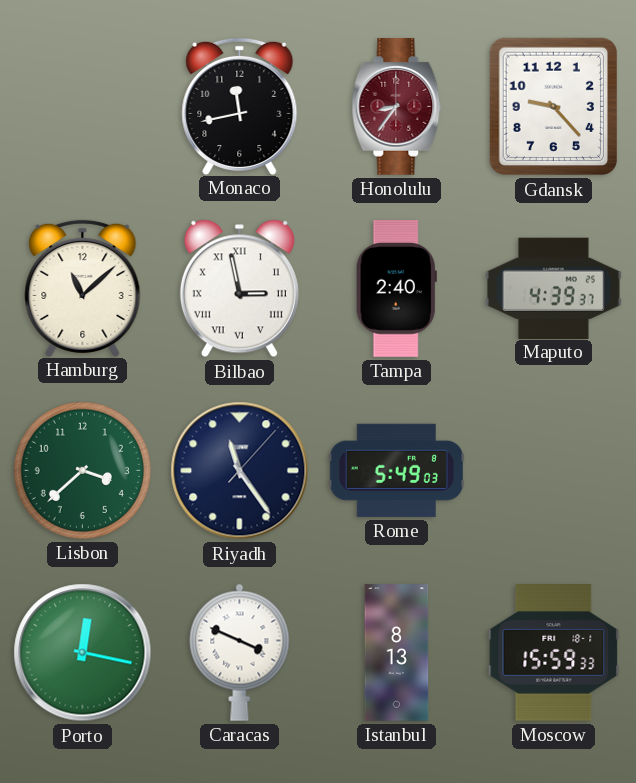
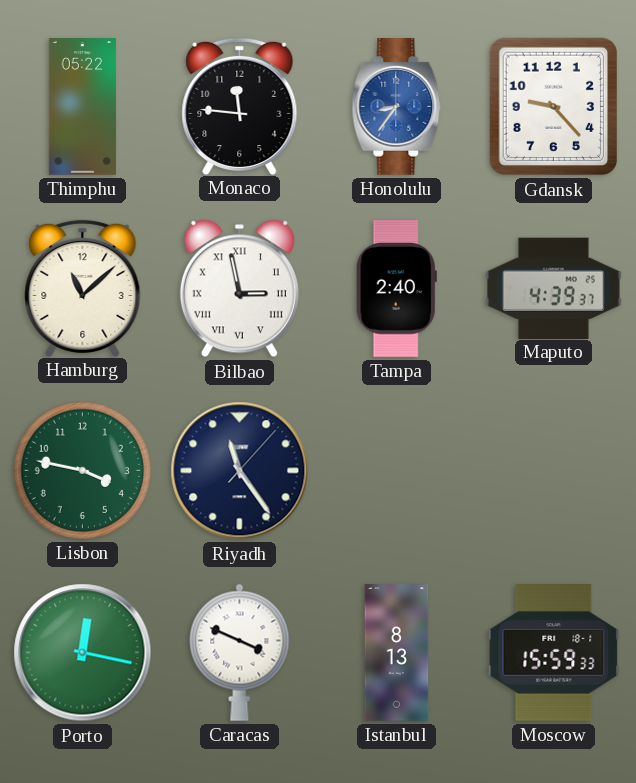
Thimphu: none -> 05:22
Monaco: 11:43 -> 11:46
Honolulu dial: burgundy -> blue
Lisbon: 3:38 -> 3:47
Rome: 5:49 -> none
